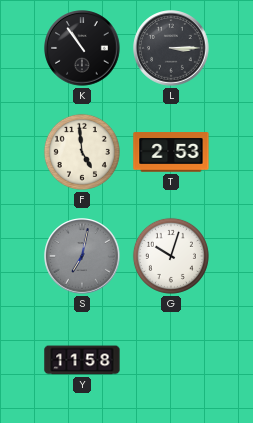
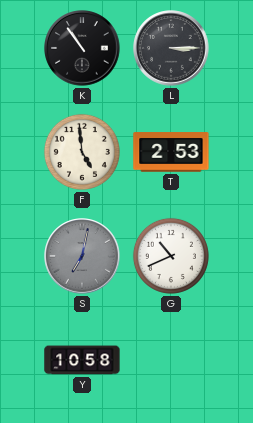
G: 10:03 -> 10:41
Y: 11:58 -> 10:58
